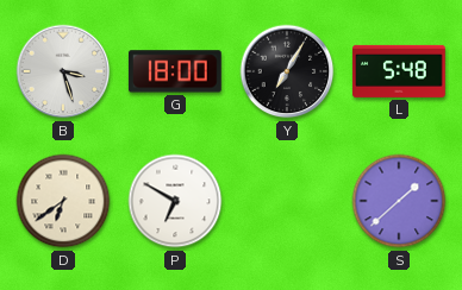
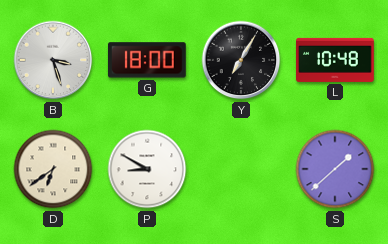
L: 5:48 -> 10:48
P: 6:50 -> 8:50
